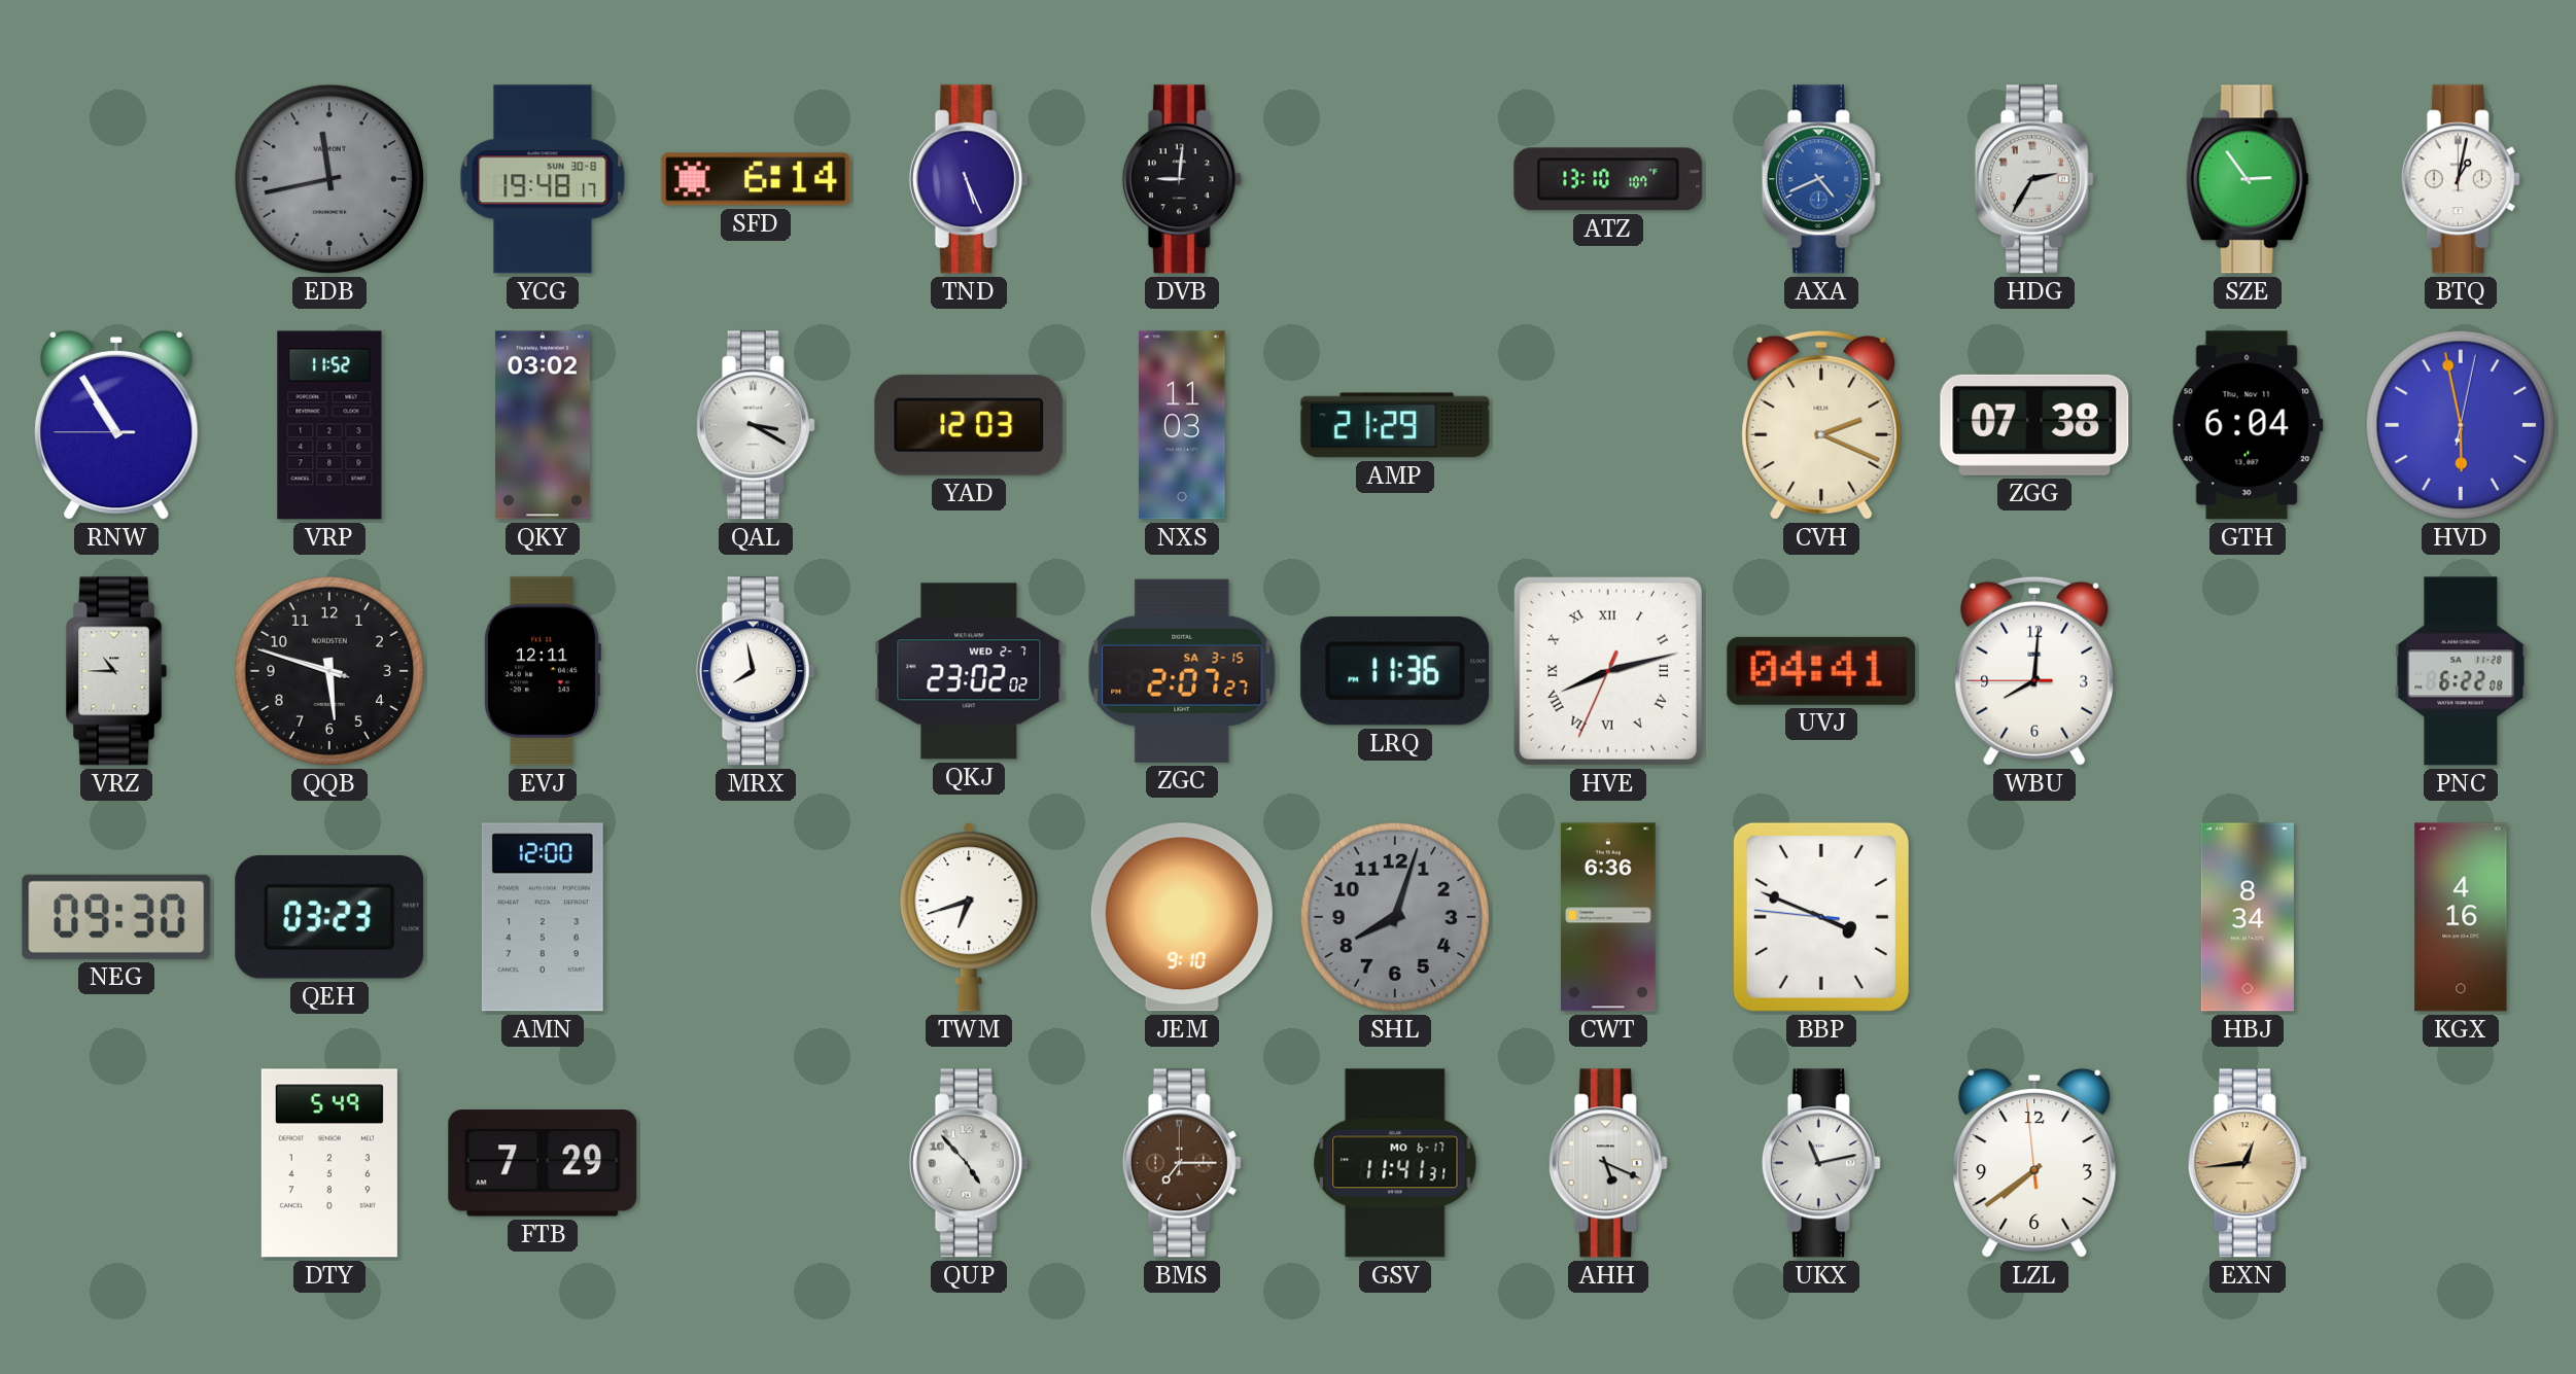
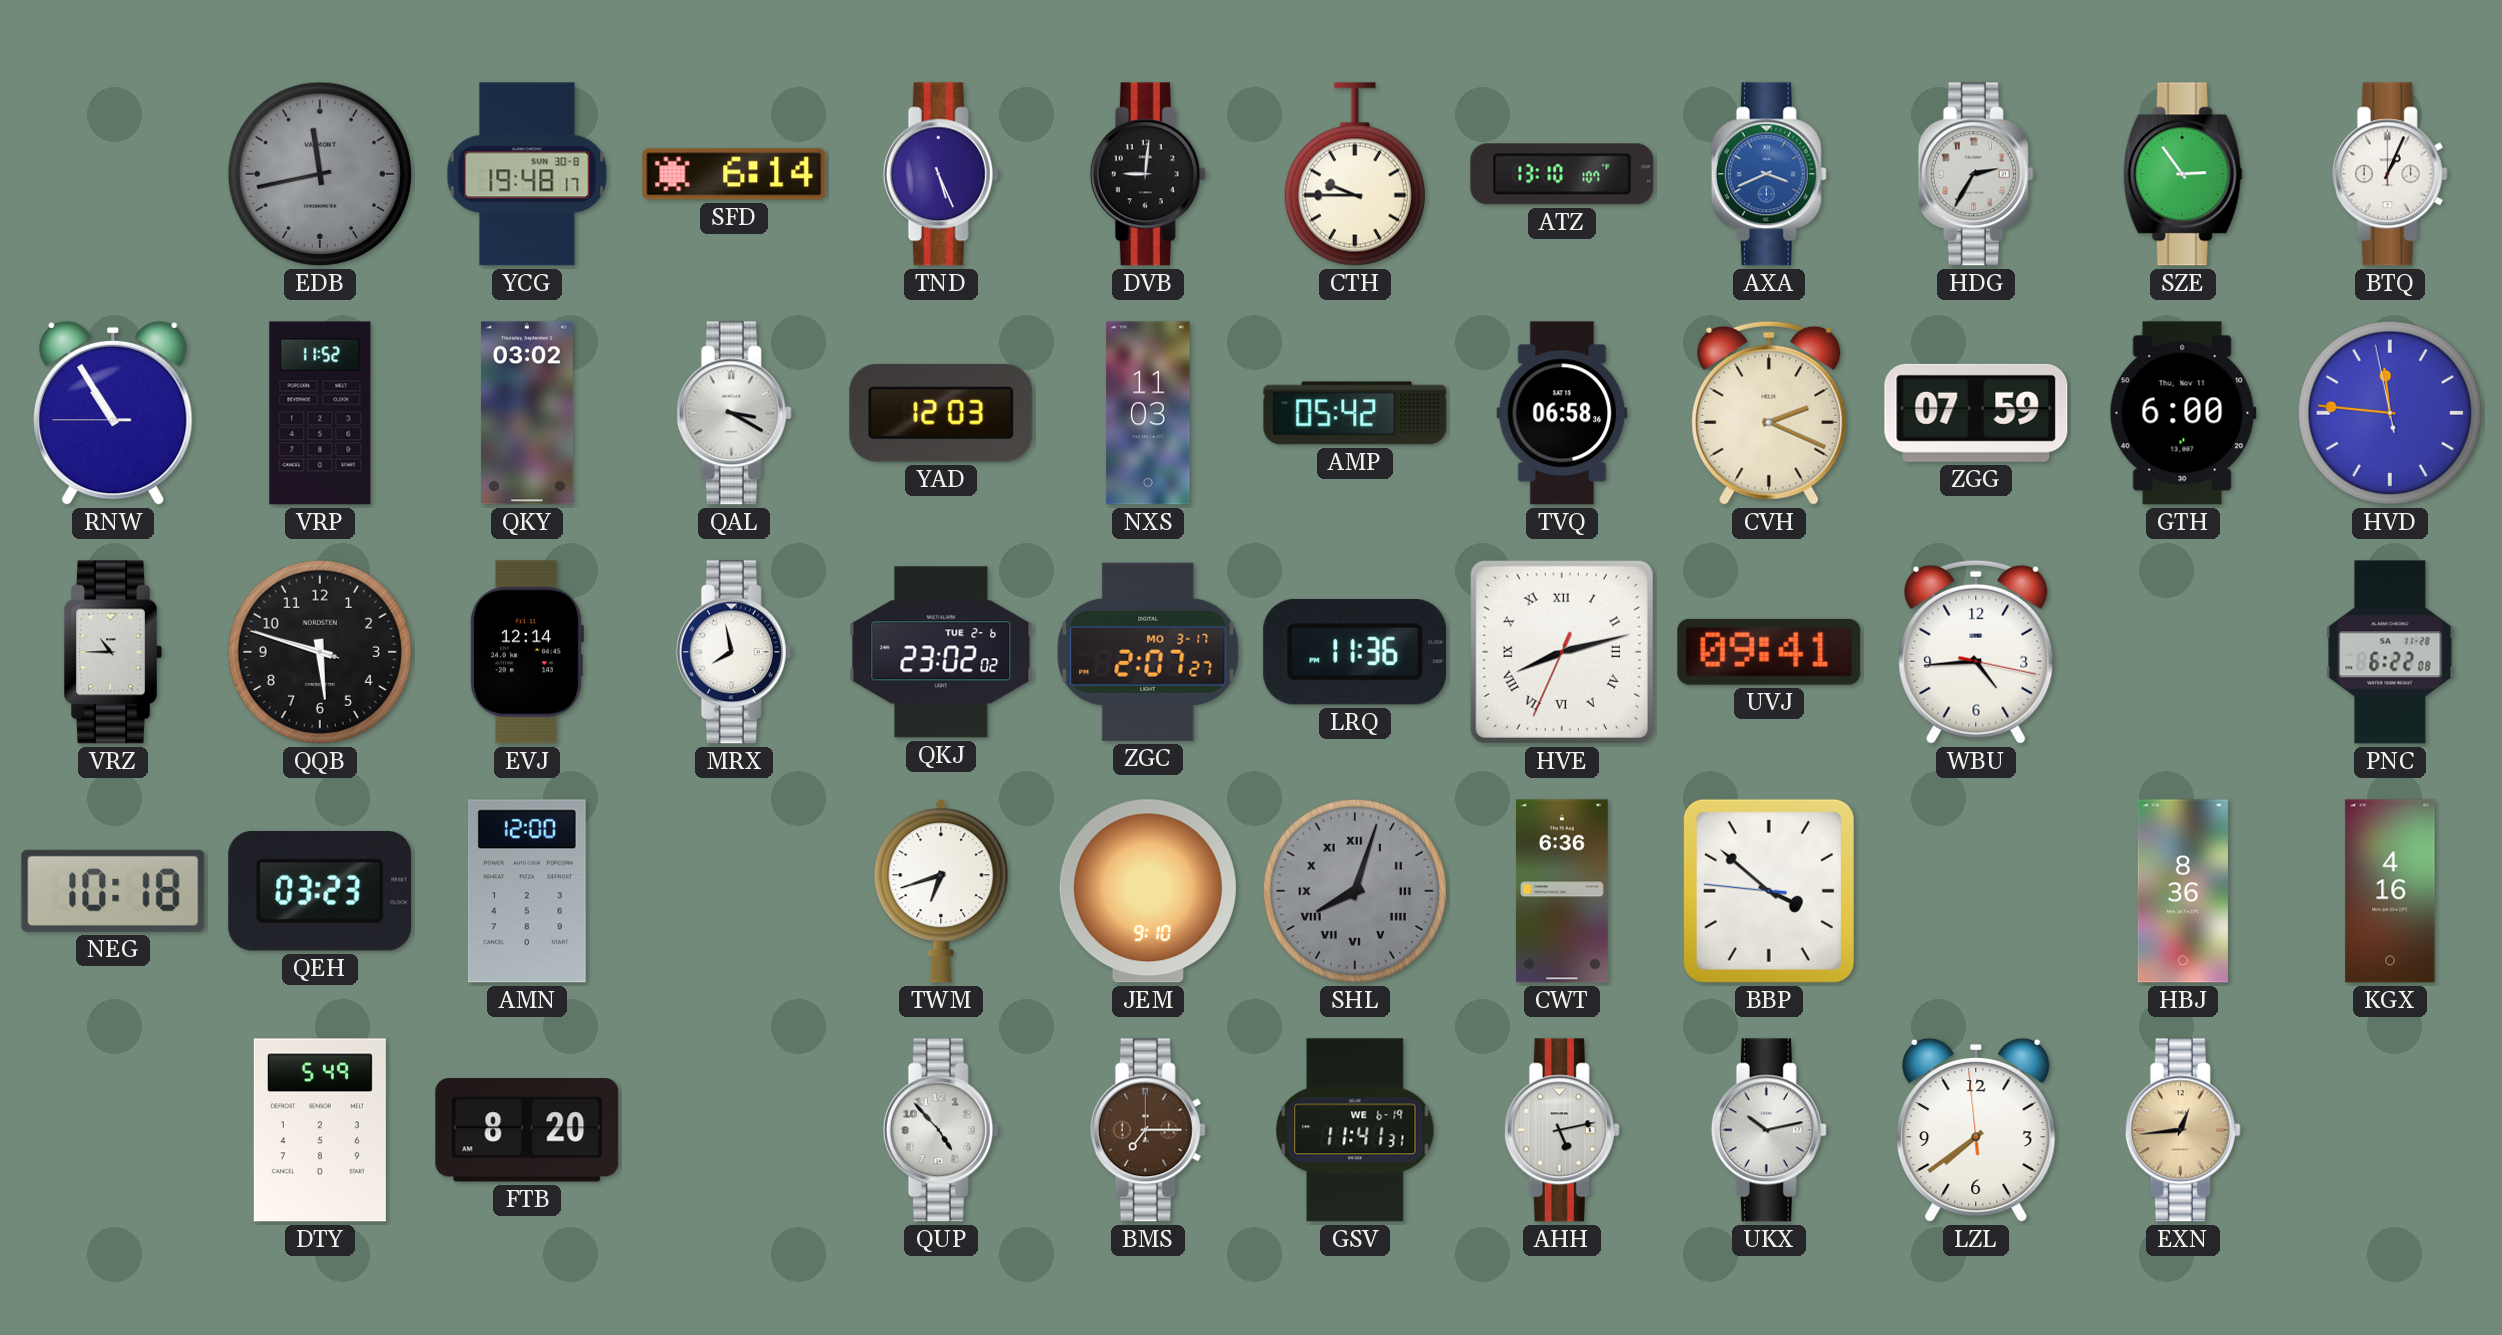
CTH: none -> 9:45
AXA: 4:41 -> 3:41
BTQ: 1:02 -> 1:04
AMP: 21:29 -> 05:42
TVQ: none -> 06:58
ZGG: 07:38 -> 07:59
GTH: 6:04 -> 6:00
HVD: 5:58 -> 11:45
EVJ: 12:11 -> 12:14
QKJ date: WED 2-7 -> TUE 2-6
ZGC date: SA 3-15 -> MO 3-17
UVJ: 04:41 -> 09:41
WBU: 8:00 -> 4:44
NEG: 09:30 -> 10:18
SHL numerals: Arabic -> Roman
BBP: 3:48 -> 3:51
HBJ: 8:34 -> 8:36
FTB: 7:29 -> 8:20
GSV date: MO 6-17 -> WE 6-19
AHH: 5:19 -> 5:13
UKX: 11:13 -> 10:13
